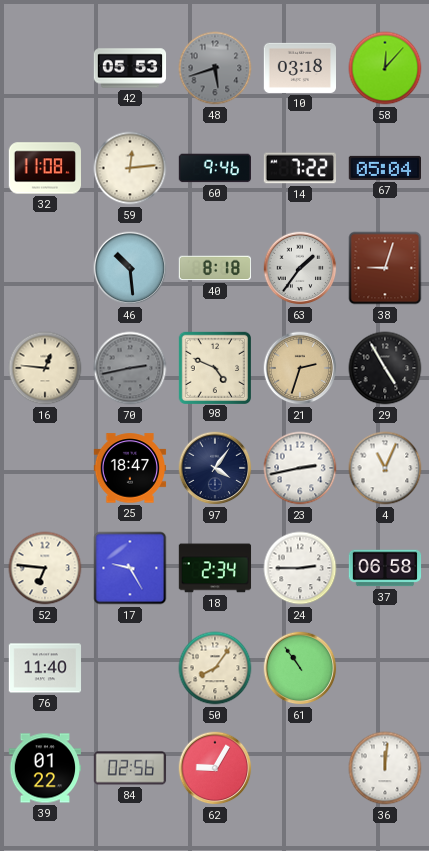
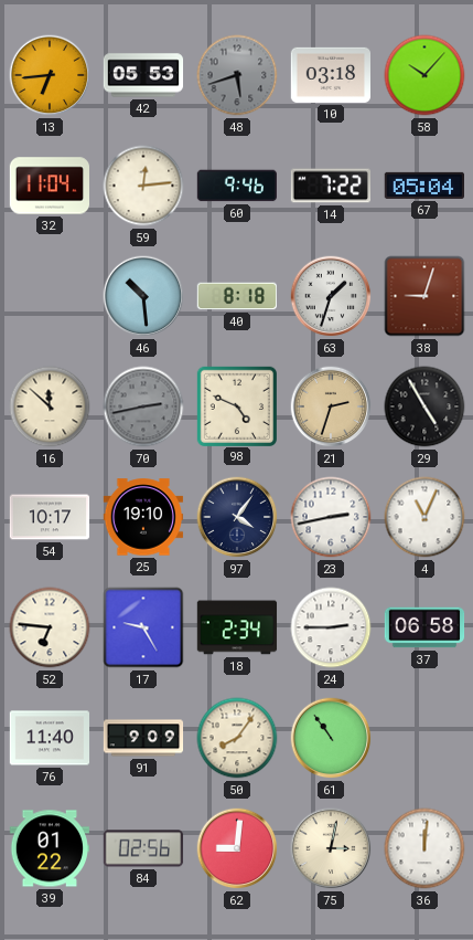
13: none -> 6:44
58: 12:07 -> 10:07
32: 11:08 -> 11:04
63: 1:36 -> 1:33
16: 12:46 -> 11:52
54: none -> 10:17
25: 18:47 -> 19:10
91: none -> 9:09
62: 9:05 -> 9:01
75: none -> 3:02
